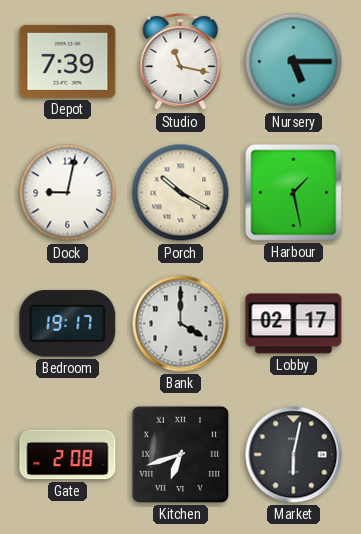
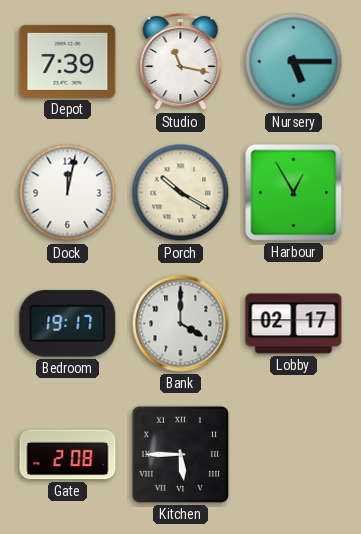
Dock: 9:02 -> 12:02
Harbour: 1:28 -> 12:55
Kitchen: 6:42 -> 5:45
Market: 6:02 -> none
